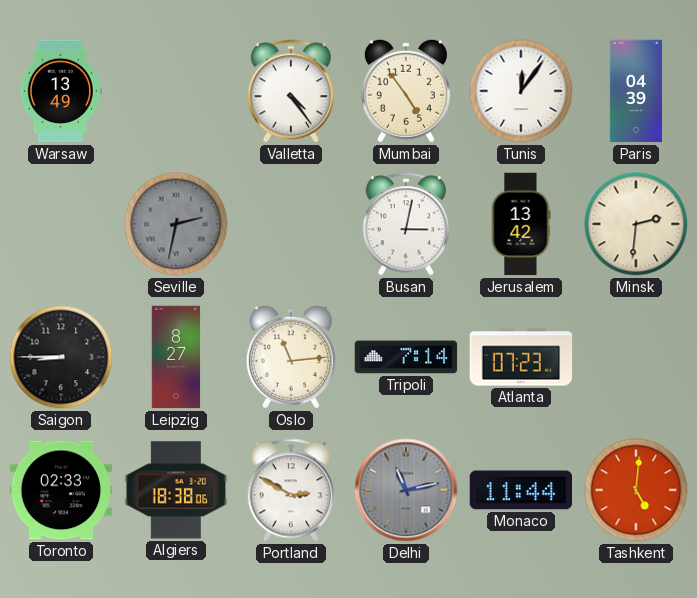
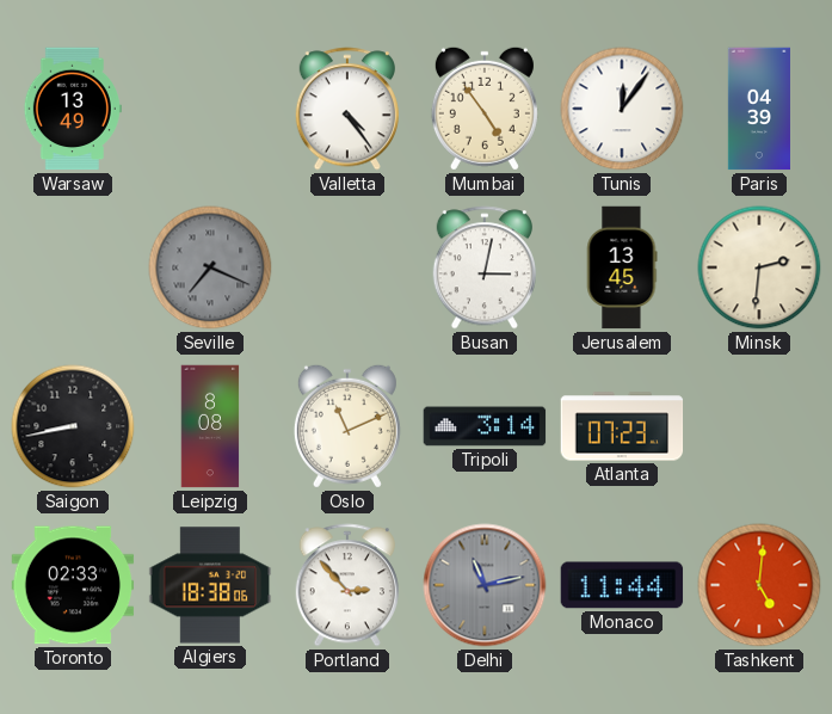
Seville: 2:32 -> 7:19
Jerusalem: 13:42 -> 13:45
Saigon: 8:45 -> 8:43
Leipzig: 8:27 -> 8:08
Oslo: 11:14 -> 11:11
Tripoli: 7:14 -> 3:14
Portland: 2:50 -> 2:53
